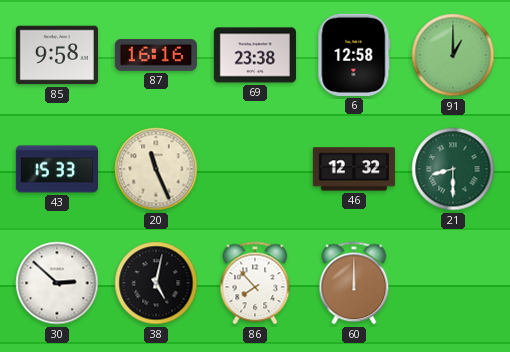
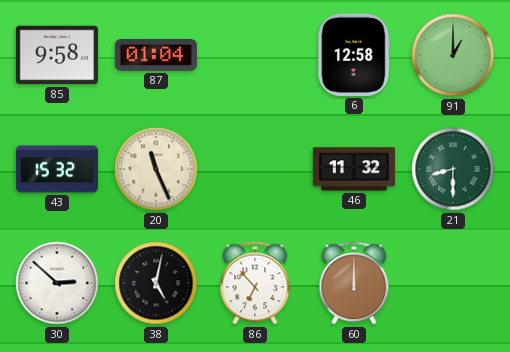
87: 16:16 -> 01:04
69: 23:38 -> none
43: 15:33 -> 15:32
46: 12:32 -> 11:32
86: 7:53 -> 6:53
